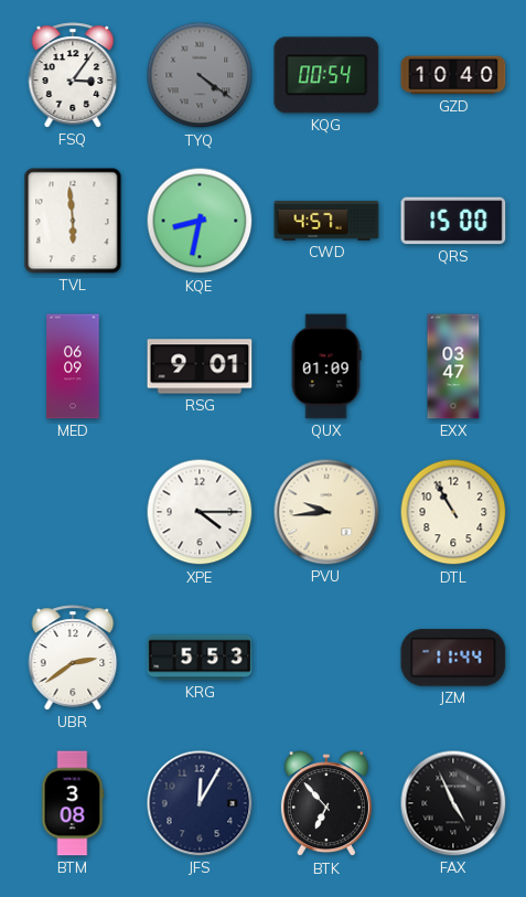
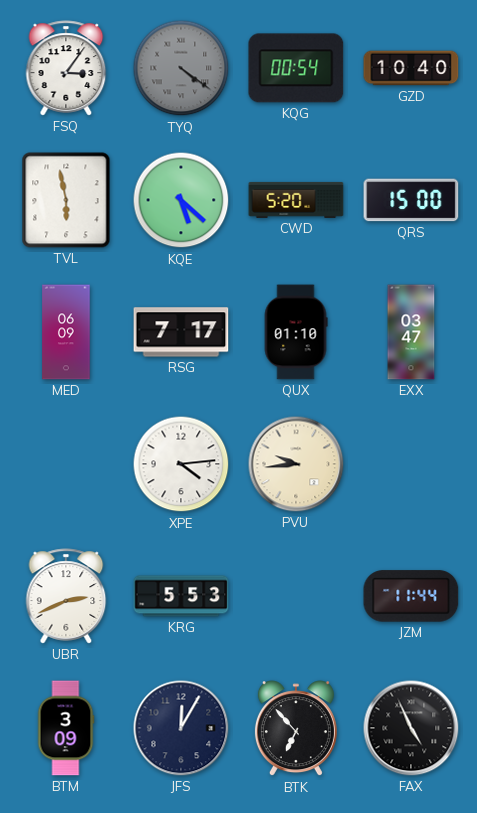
TVL: 5:59 -> 5:58
KQE: 8:32 -> 5:22
CWD: 4:57 -> 5:20
RSG: 9:01 -> 7:17
QUX: 01:09 -> 01:10
XPE: 4:15 -> 4:14
DTL: 10:55 -> none
UBR: 2:39 -> 2:41
BTM: 3:08 -> 3:09
